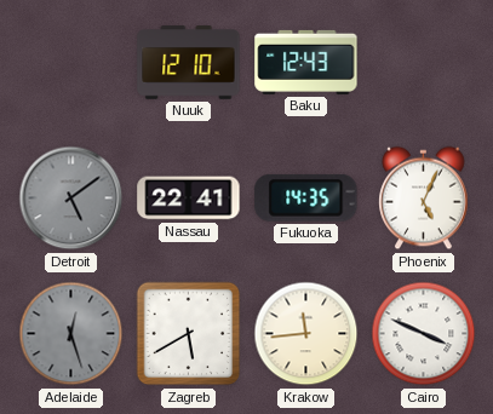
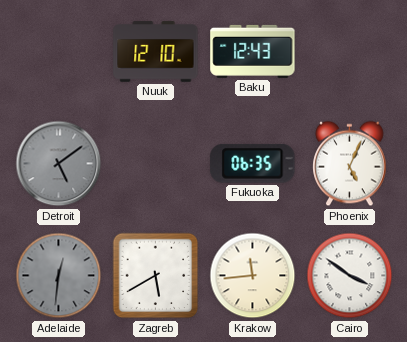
Nassau: 22:41 -> none
Fukuoka: 14:35 -> 06:35
Adelaide: 12:27 -> 12:31
Cairo: 3:49 -> 3:51
